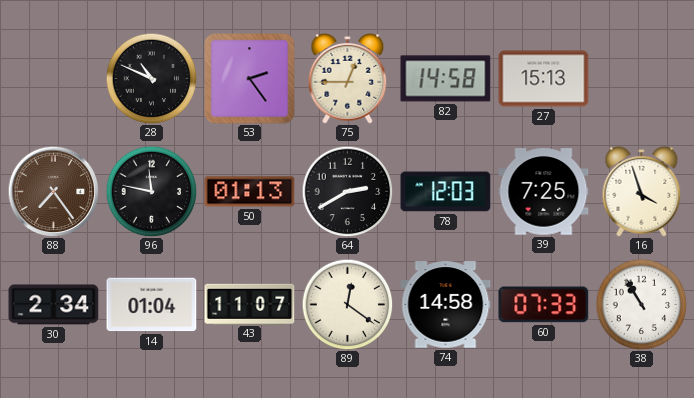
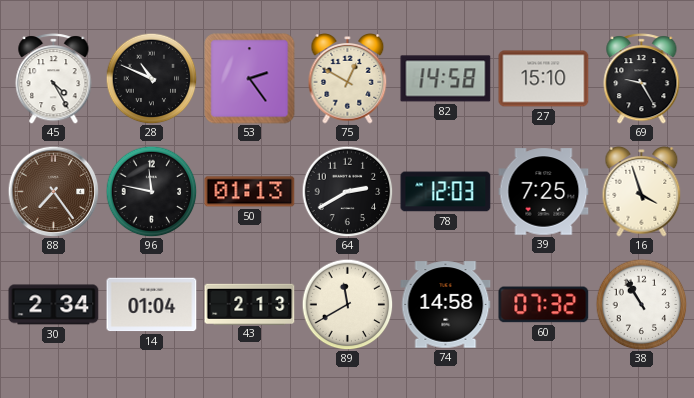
45: none -> 4:25
75: 12:45 -> 12:50
27: 15:13 -> 15:10
69: none -> 9:25
43: 11:07 -> 2:13
89: 12:21 -> 11:40
60: 07:33 -> 07:32
